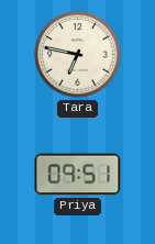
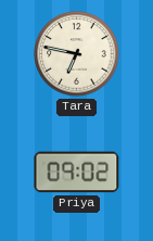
Priya: 09:51 -> 09:02
